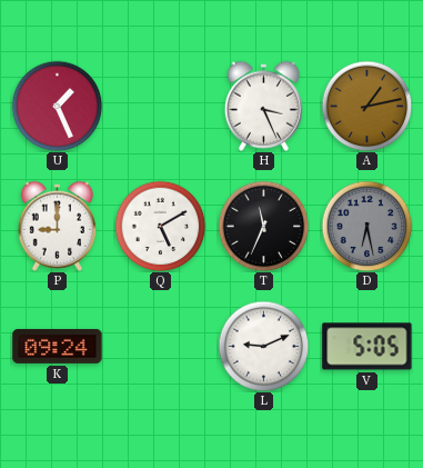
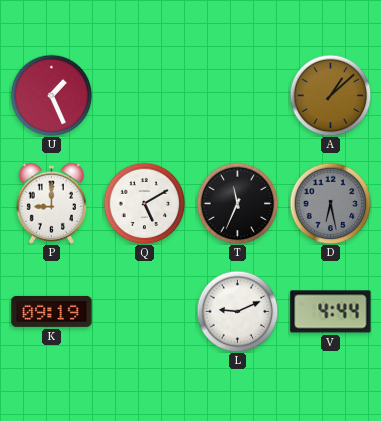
H: 3:26 -> none
A: 1:13 -> 1:08
K: 09:24 -> 09:19
V: 5:05 -> 4:44
